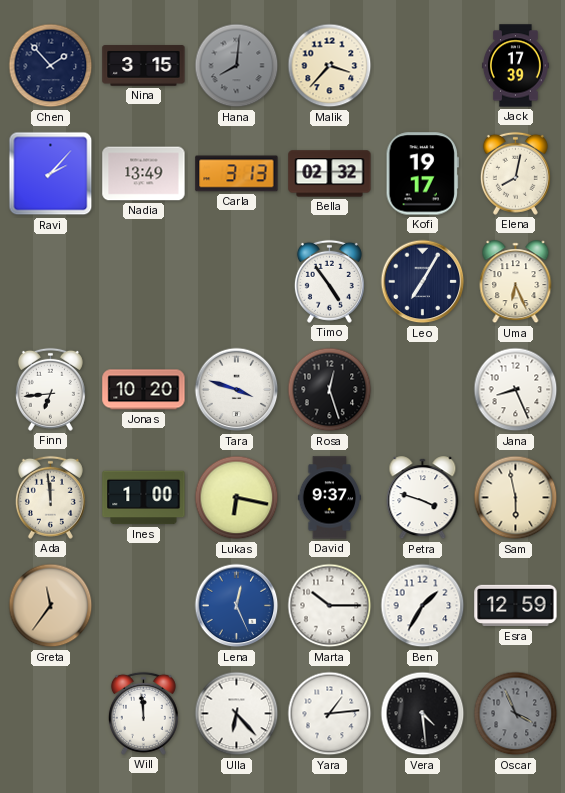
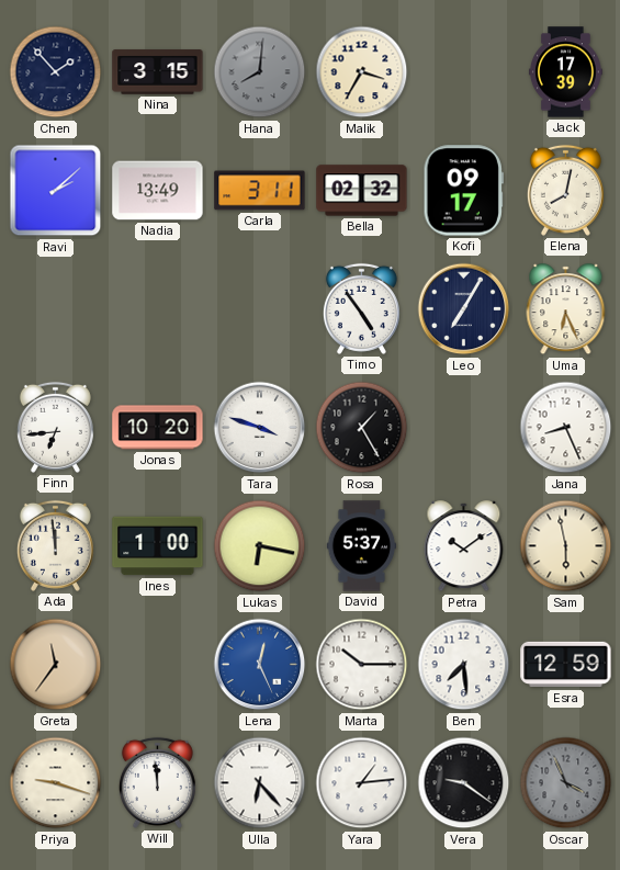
Malik: 3:37 -> 3:35
Ravi: 2:07 -> 2:08
Carla: 3:13 -> 3:11
Kofi: 19:17 -> 09:17
Rosa: 12:27 -> 1:25
David: 9:37 -> 5:37
Petra: 3:48 -> 10:09
Ben: 1:35 -> 7:29
Priya: none -> 9:18
Vera: 4:29 -> 9:21
